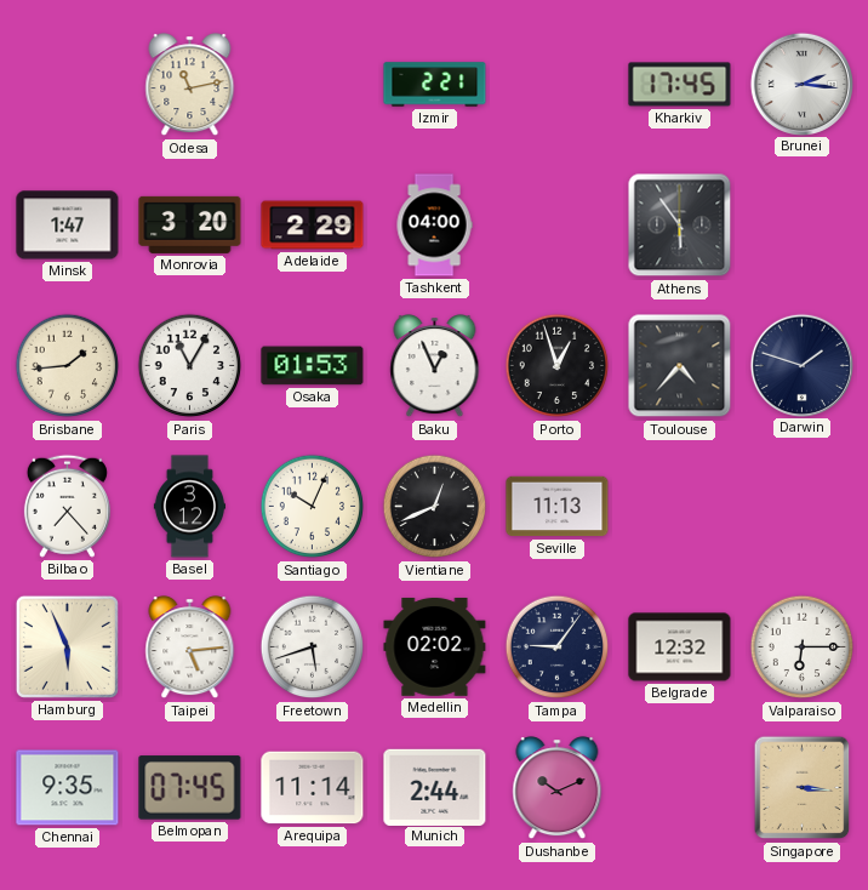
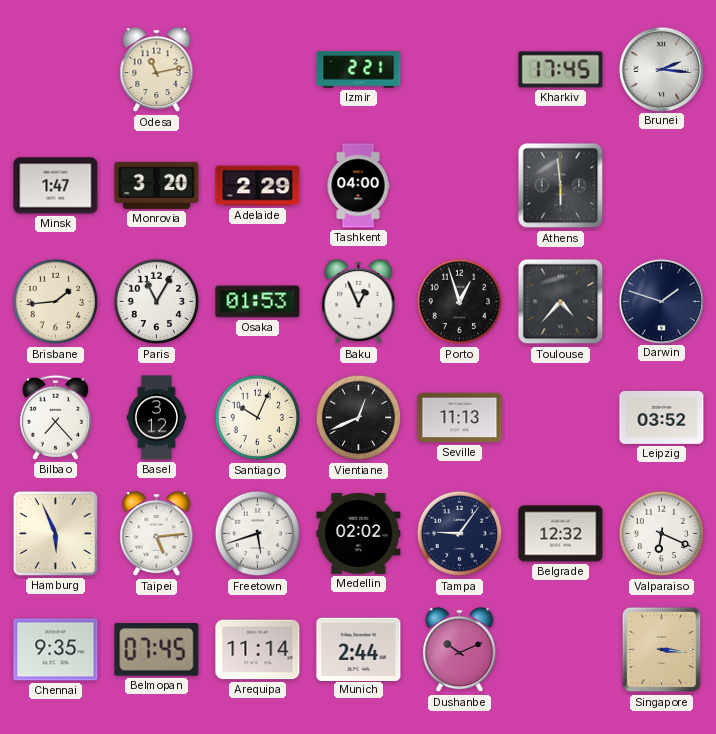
Athens: 5:54 -> 5:59
Leipzig: none -> 03:52
Valparaiso: 6:15 -> 6:19
